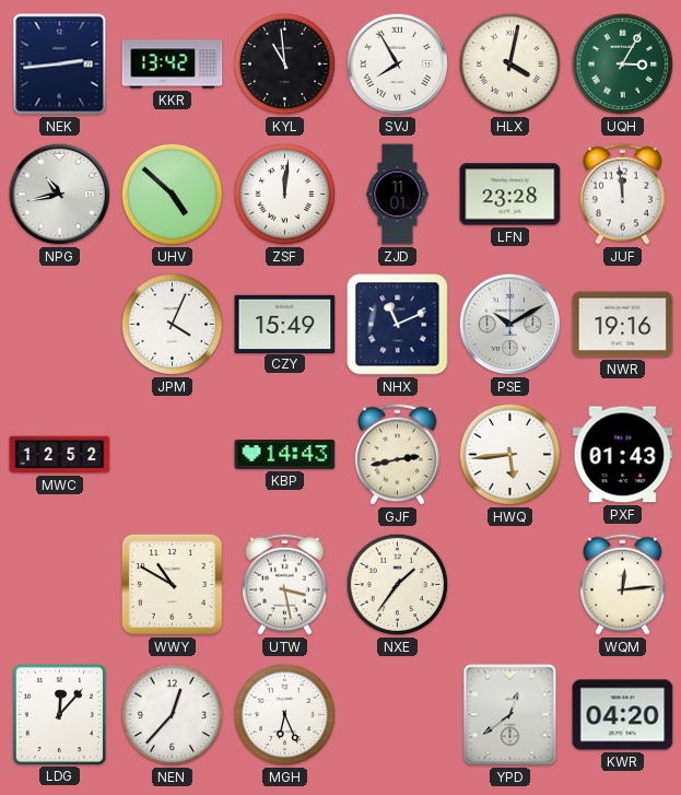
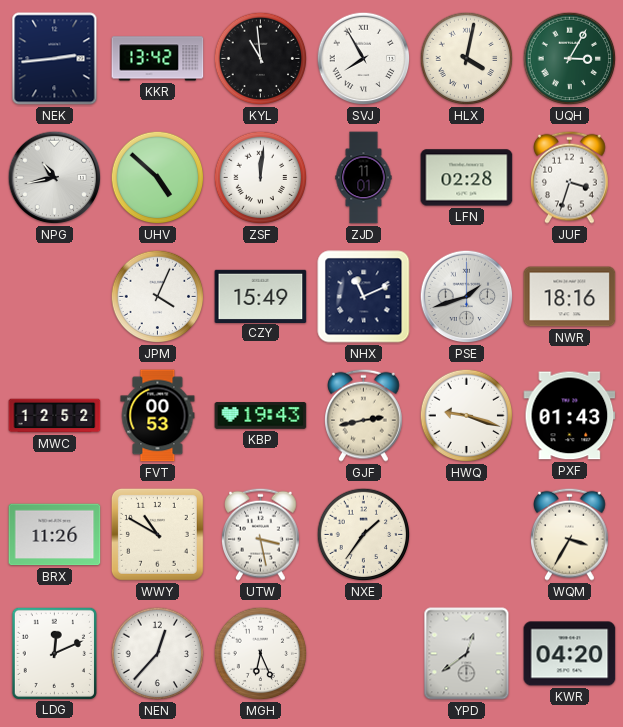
LFN: 23:28 -> 02:28
JUF: 11:59 -> 3:33
PSE: 10:10 -> 1:42
NWR: 19:16 -> 18:16
FVT: none -> 00:53
KBP: 14:43 -> 19:43
HWQ: 5:44 -> 9:18
BRX: none -> 11:26
WQM: 12:14 -> 3:35
LDG: 12:07 -> 12:11
